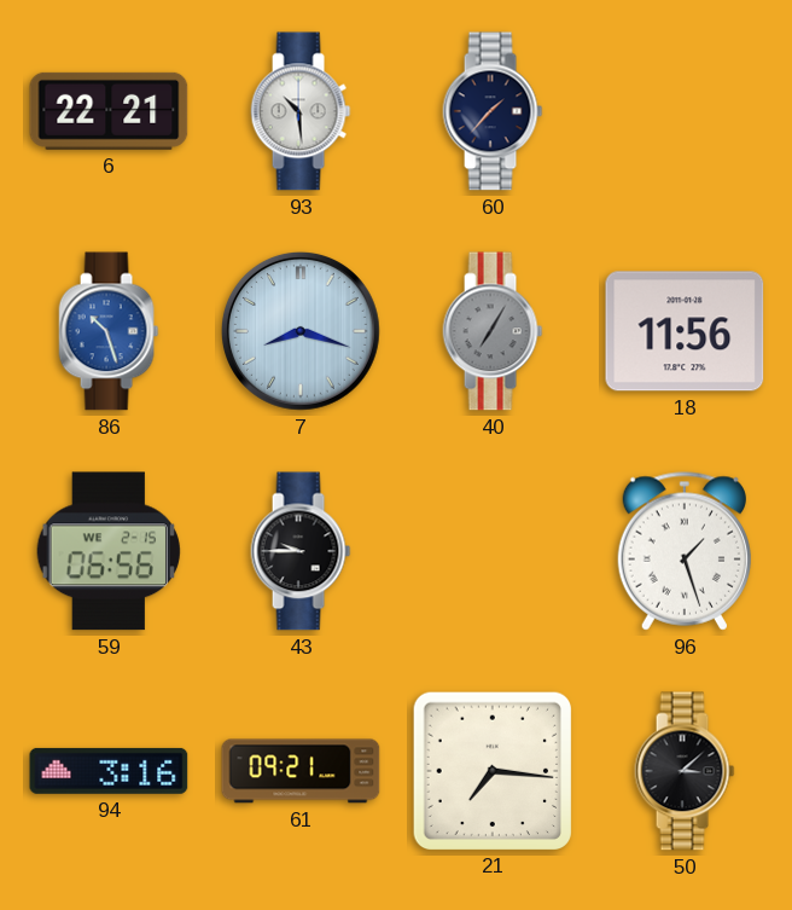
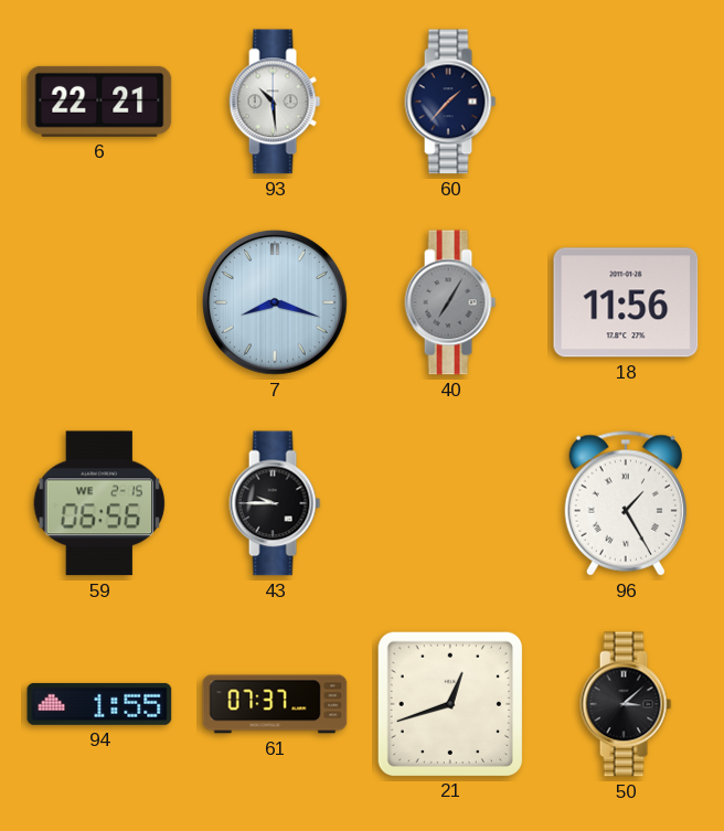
86: 10:27 -> none
96: 1:27 -> 1:25
94: 3:16 -> 1:55
61: 09:21 -> 07:37
21: 7:16 -> 12:42
